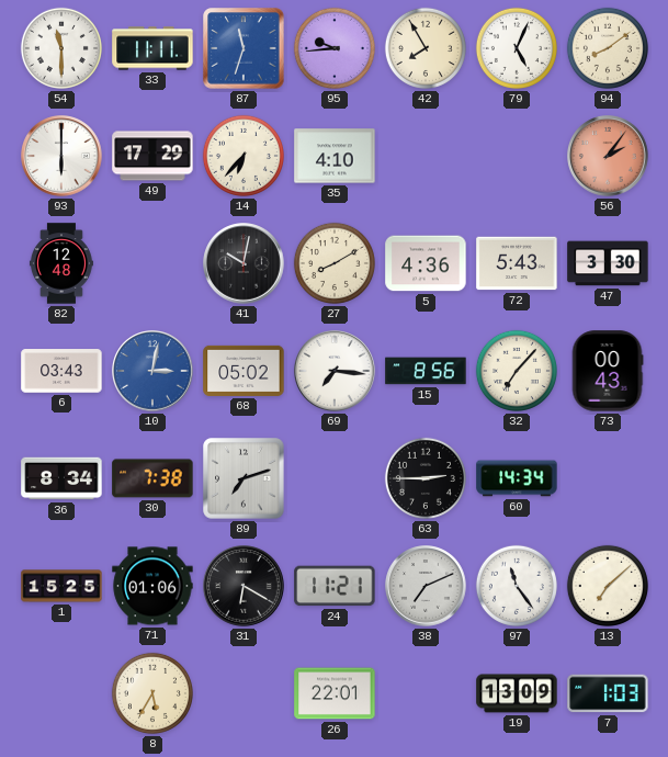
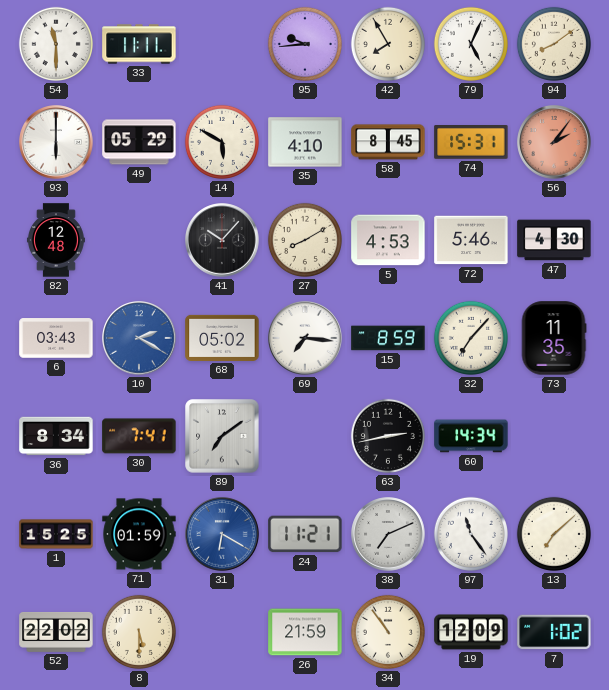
87: 11:33 -> none
49: 17:29 -> 05:29
14: 6:37 -> 5:50
58: none -> 8:45
74: none -> 15:31
41: 10:02 -> 10:07
5: 4:36 -> 4:53
72: 5:43 -> 5:46
47: 3:30 -> 4:30
10: 3:02 -> 2:20
15: 8:56 -> 8:59
73: 00:43 -> 11:35
30: 7:38 -> 7:41
89: 7:12 -> 7:09
63: 2:45 -> 2:43
71: 01:06 -> 01:59
31 dial: black -> blue
52: none -> 22:02
8: 5:35 -> 5:30
26: 22:01 -> 21:59
34: none -> 10:54
19: 13:09 -> 12:09
7: 1:03 -> 1:02
